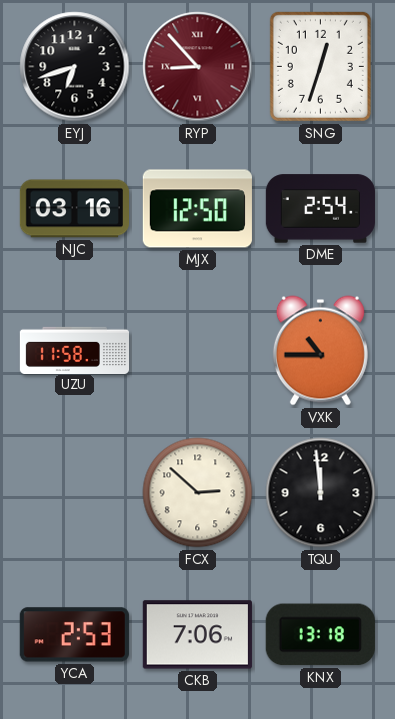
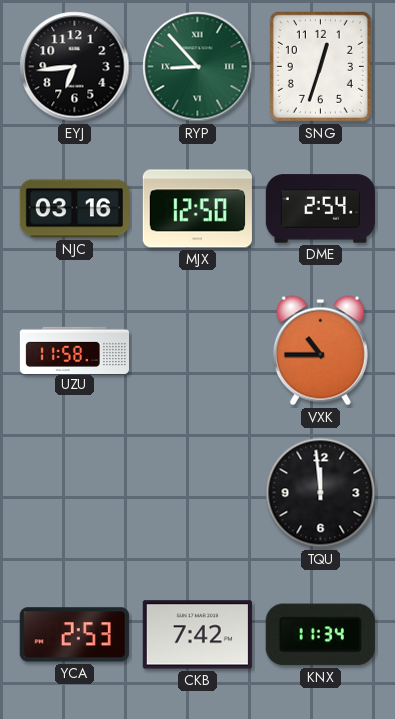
EYJ: 6:42 -> 6:44
RYP dial: burgundy -> green
FCX: 2:52 -> none
CKB: 7:06 -> 7:42
KNX: 13:18 -> 11:34
